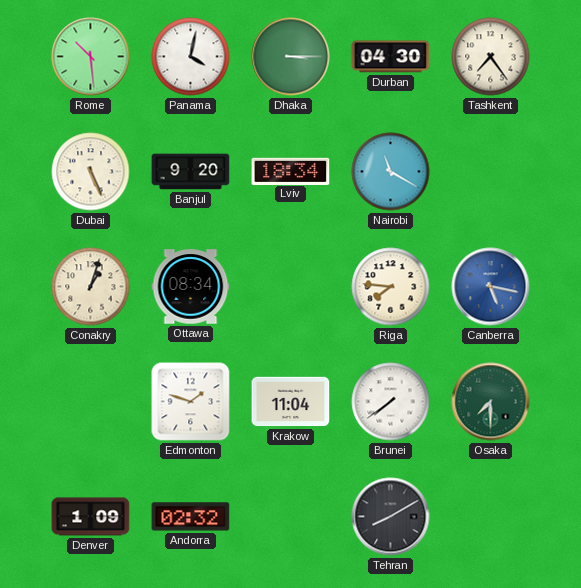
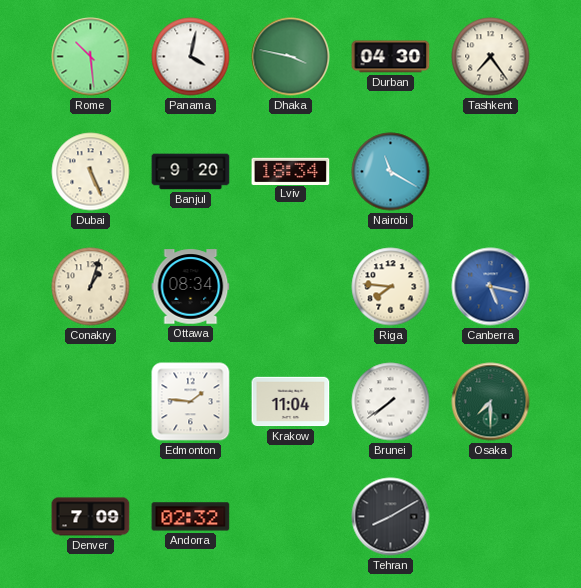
Dhaka: 3:15 -> 3:47
Edmonton: 1:48 -> 1:46
Denver: 1:09 -> 7:09
